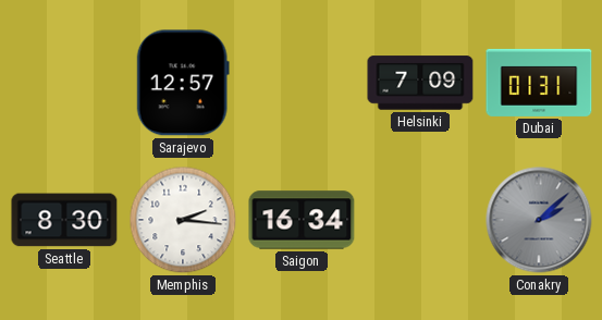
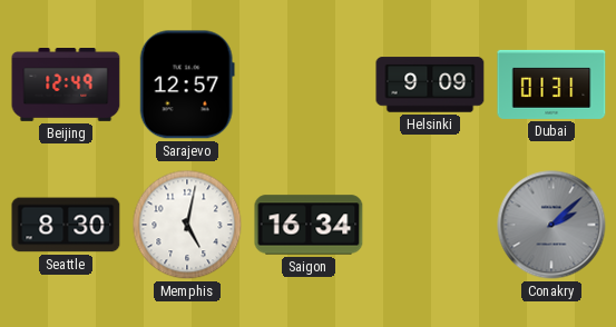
Beijing: none -> 12:49
Helsinki: 7:09 -> 9:09
Memphis: 2:16 -> 5:02
